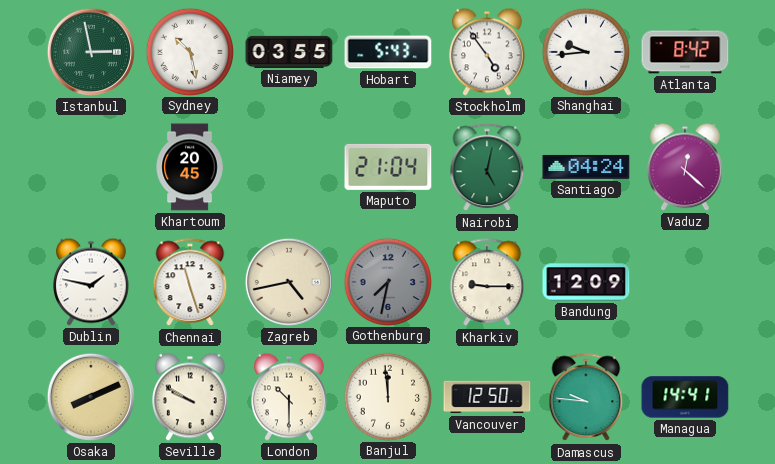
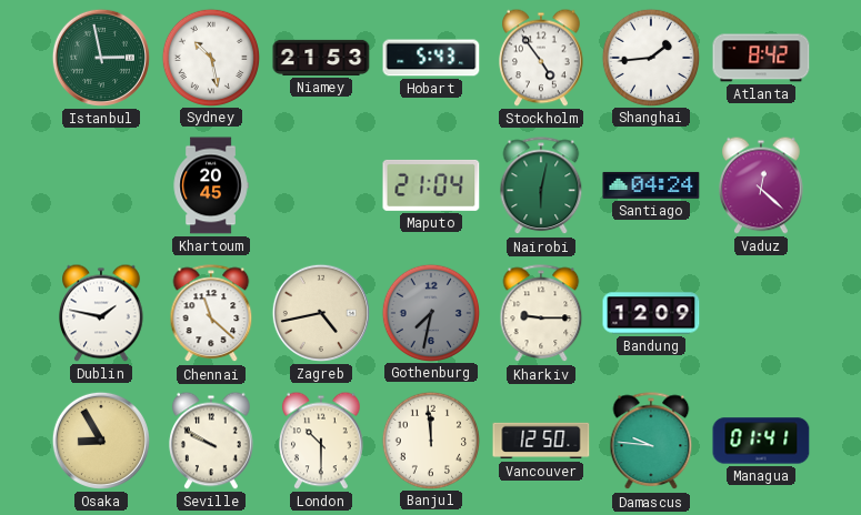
Niamey: 03:55 -> 21:53
Shanghai: 9:44 -> 1:44
Nairobi: 5:02 -> 6:02
Chennai: 11:27 -> 11:22
Osaka: 8:11 -> 8:55
Managua: 14:41 -> 01:41
